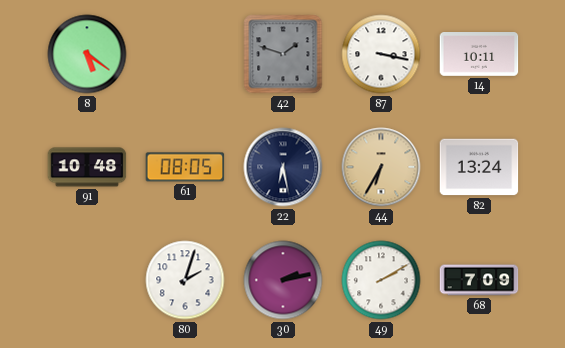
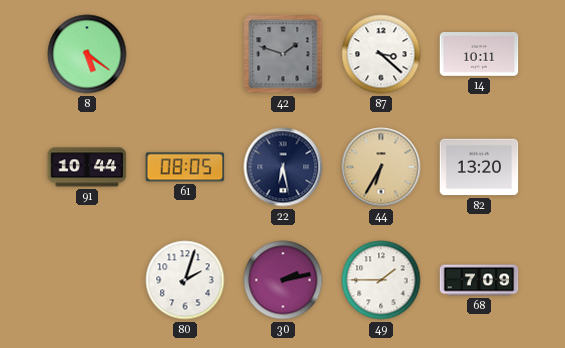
87: 3:17 -> 3:22
91: 10:48 -> 10:44
82: 13:24 -> 13:20
49: 2:10 -> 1:45
